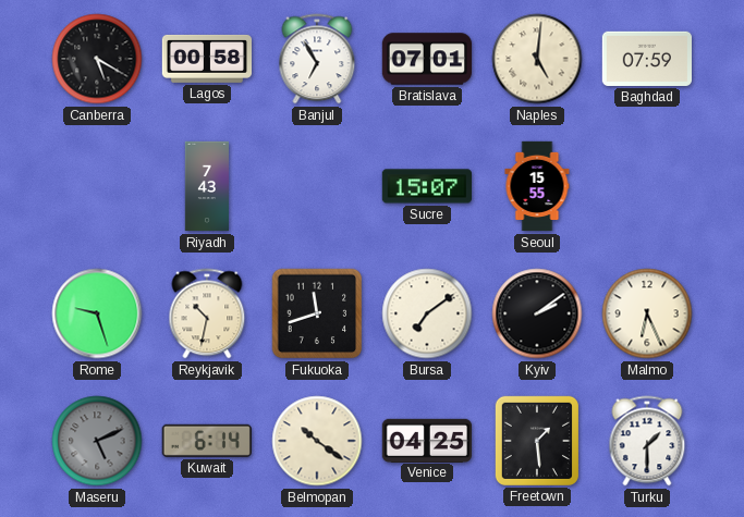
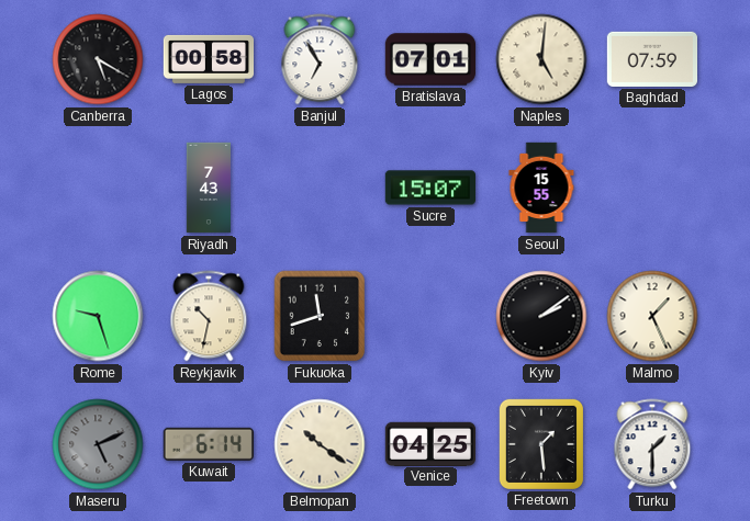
Bursa: 7:09 -> none
Malmo: 6:26 -> 1:26
